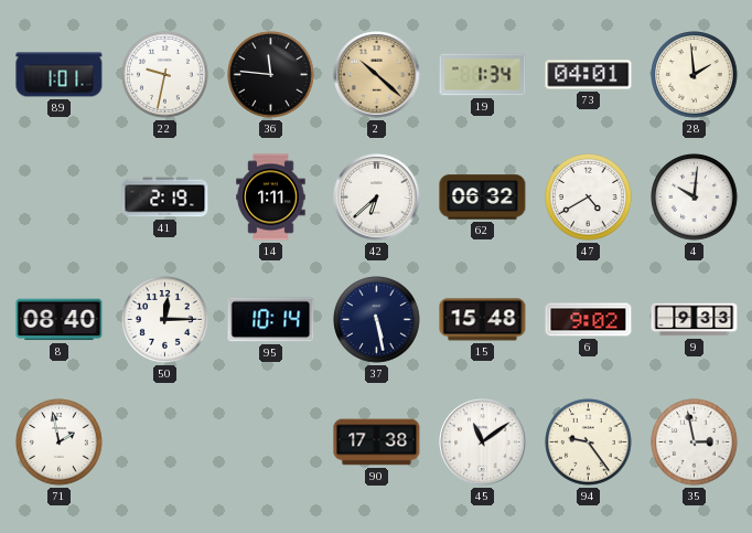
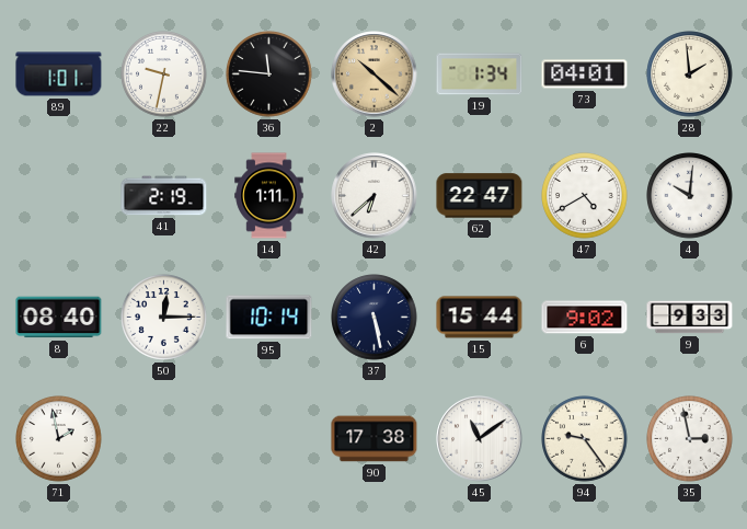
62: 06:32 -> 22:47
15: 15:48 -> 15:44
